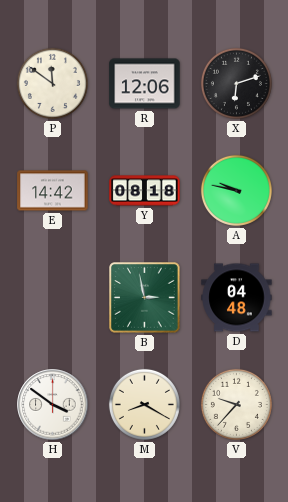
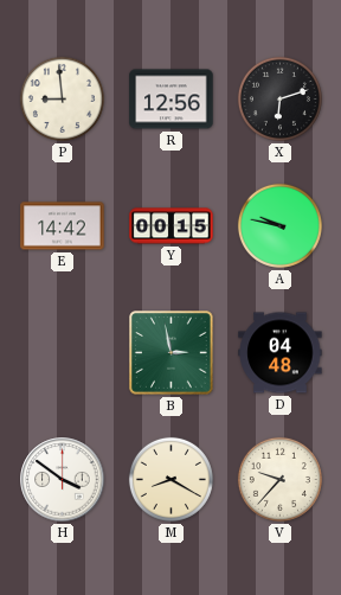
P: 11:51 -> 8:59
R: 12:06 -> 12:56
Y: 08:18 -> 00:15
